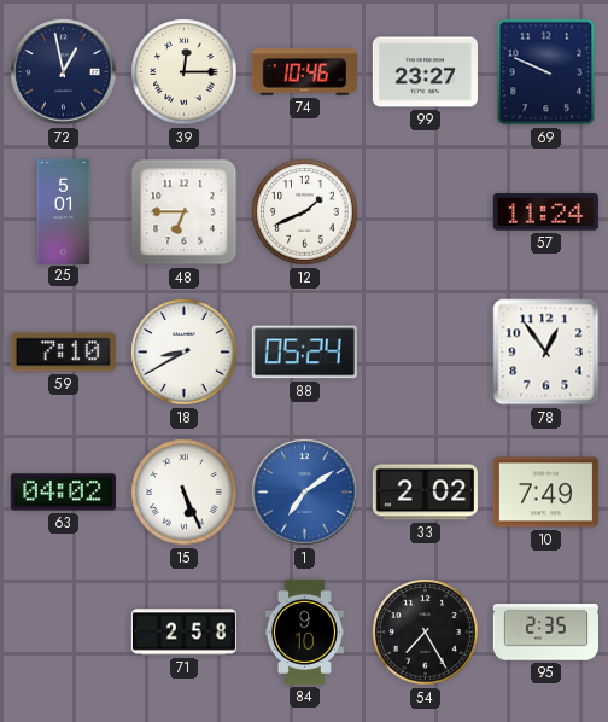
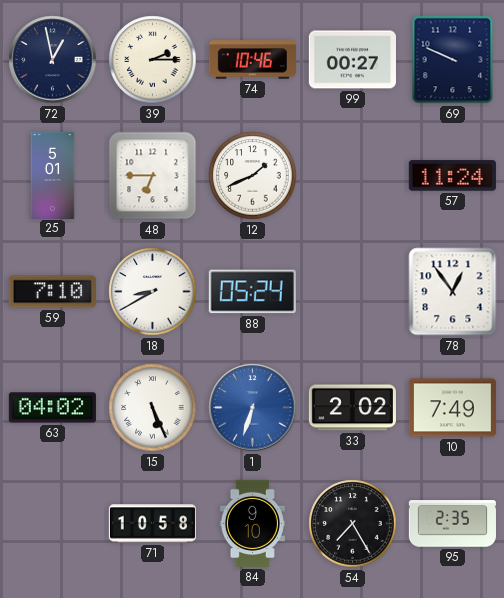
39: 12:15 -> 2:15
99: 23:27 -> 00:27
1: 7:09 -> 6:33
71: 2:58 -> 10:58
